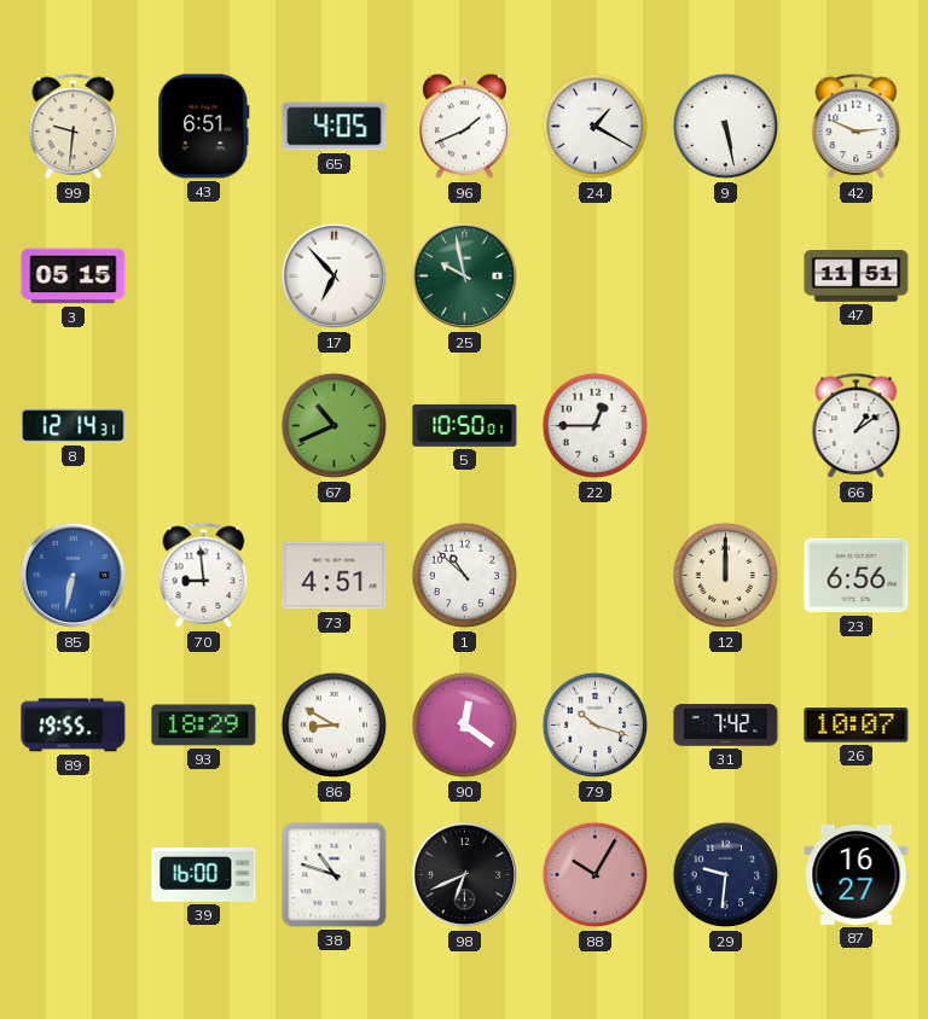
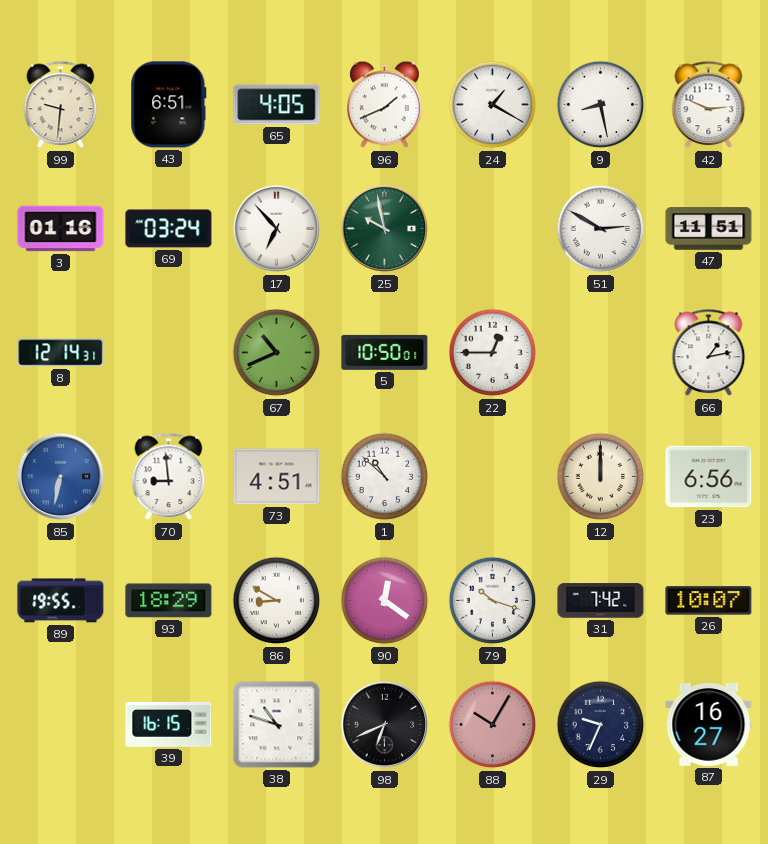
9: 5:28 -> 8:28
3: 05:15 -> 01:16
69: none -> 03:24
51: none -> 2:50
66: 1:09 -> 1:13
39: 16:00 -> 16:15
29: 9:31 -> 9:34
